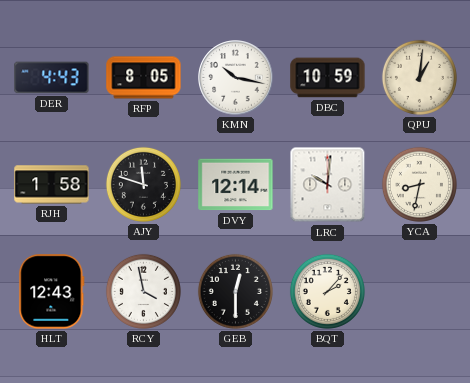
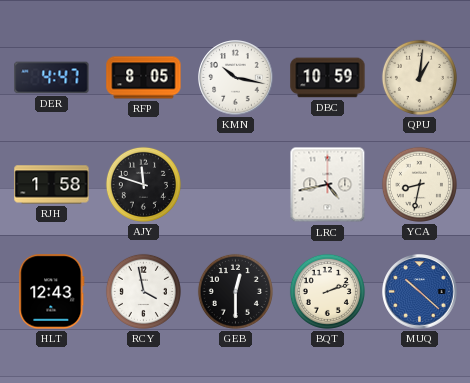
DER: 4:43 -> 4:47
DVY: 12:14 -> none
LRC: 10:01 -> 4:43
BQT: 2:07 -> 2:12
MUQ: none -> 10:22
